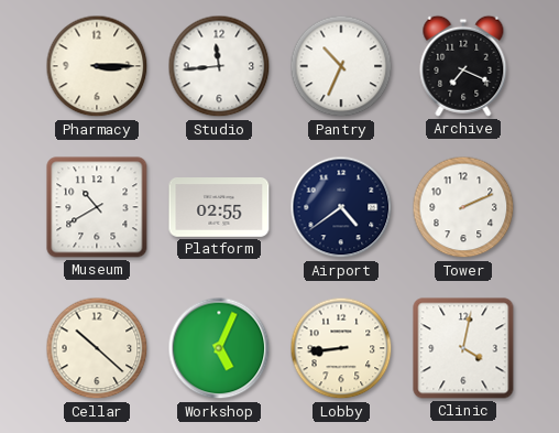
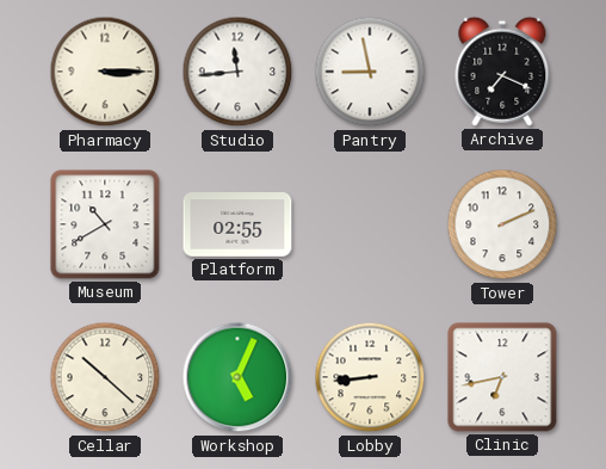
Pantry: 10:34 -> 8:58
Airport: 4:39 -> none
Clinic: 4:02 -> 6:43
